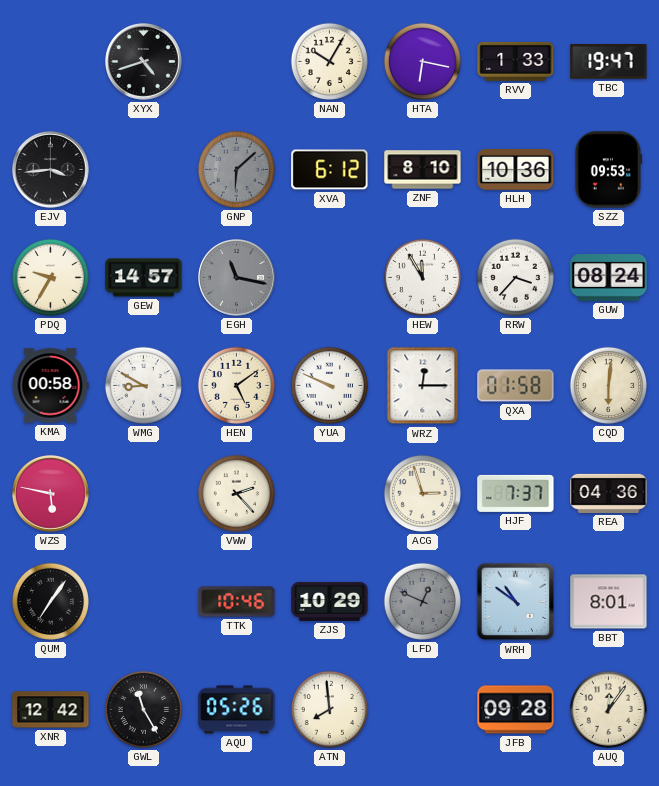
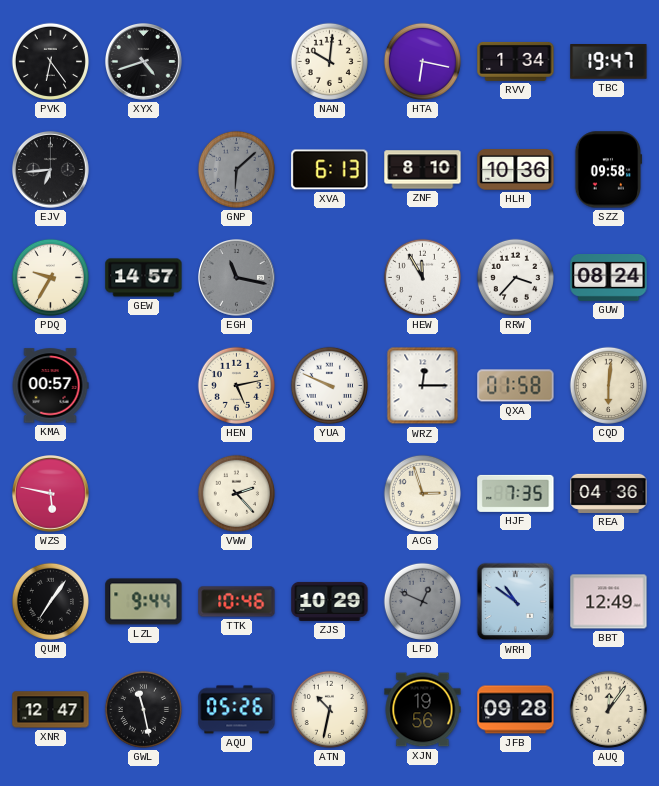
PVK: none -> 6:24
NAN: 10:05 -> 10:01
RVV: 1:33 -> 1:34
EJV: 3:44 -> 6:44
XVA: 6:12 -> 6:13
SZZ: 09:53 -> 09:58
KMA: 00:58 -> 00:57
WMG: 8:50 -> none
HEN: 5:09 -> 5:13
HJF: 7:37 -> 7:35
LZL: none -> 9:44
BBT: 8:01 -> 12:49
XNR: 12:42 -> 12:47
GWL: 11:25 -> 11:28
ATN: 7:59 -> 10:32
XJN: none -> 19:56
